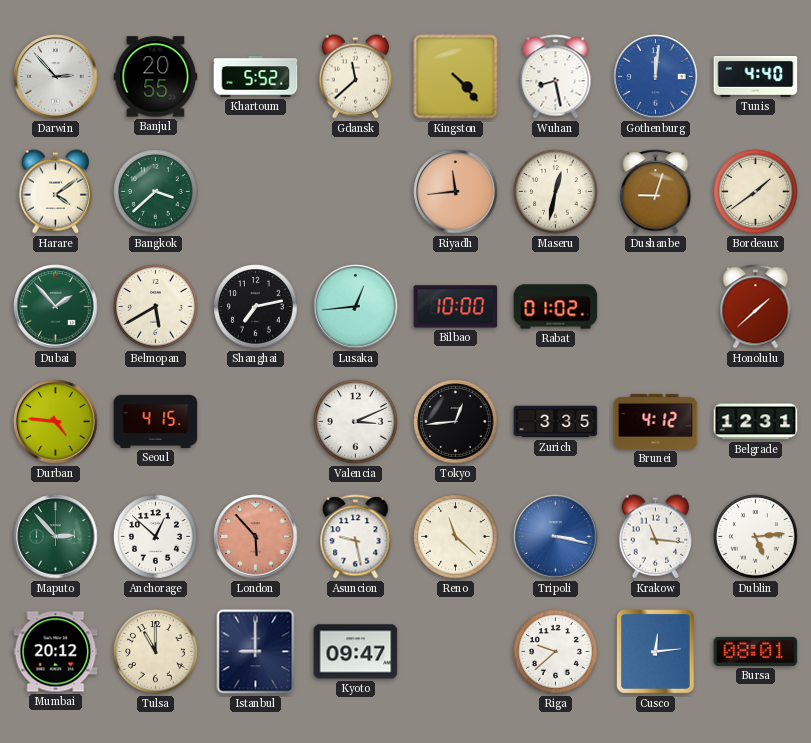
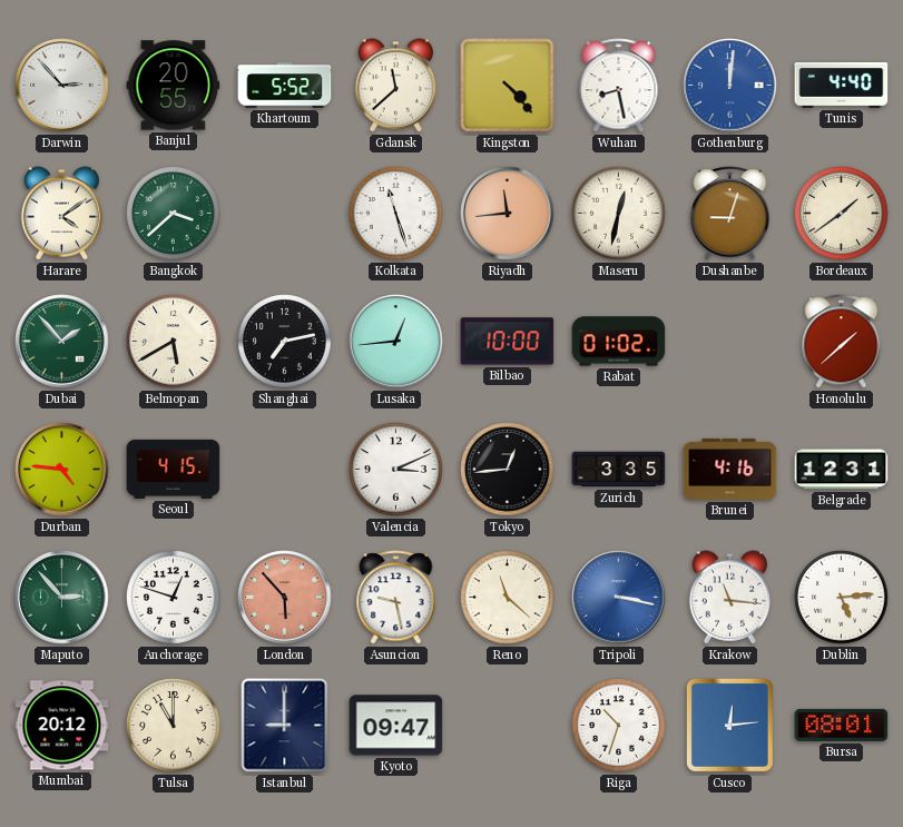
Kolkata: none -> 11:27
Brunei: 4:12 -> 4:16
Anchorage: 12:52 -> 12:48
Riga: 9:38 -> 10:33
